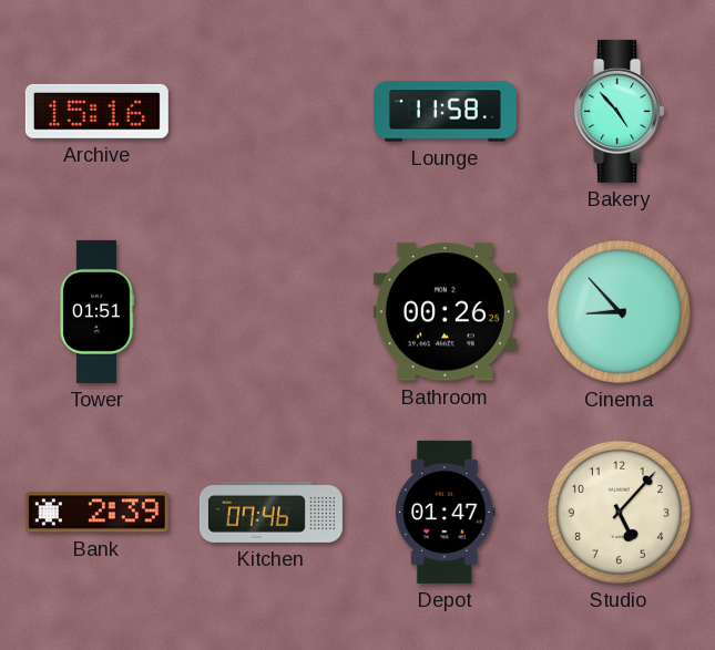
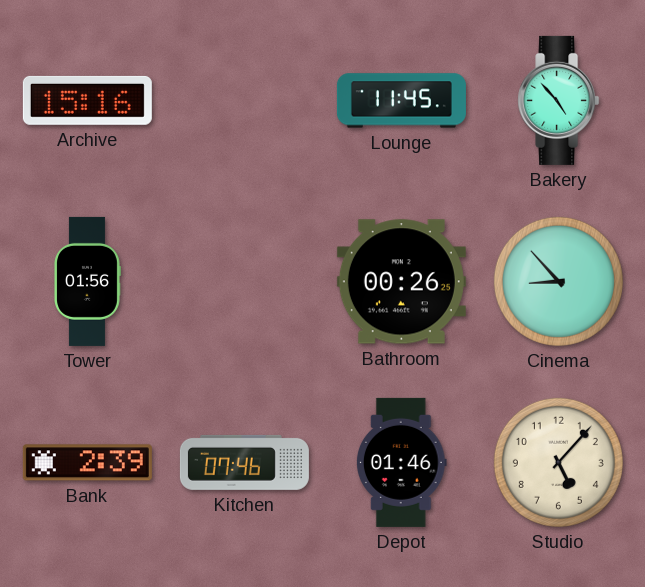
Lounge: 11:58 -> 11:45
Tower: 01:51 -> 01:56
Depot: 01:47 -> 01:46
